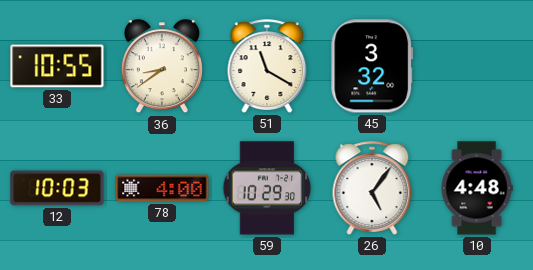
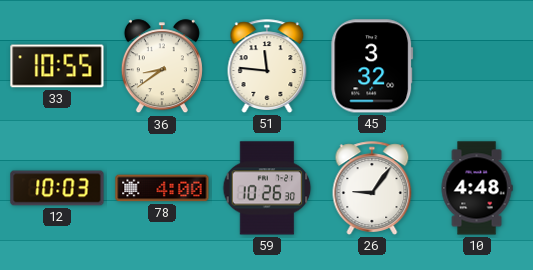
51: 11:20 -> 11:46
59: 10:29 -> 10:26
26: 5:06 -> 9:06
